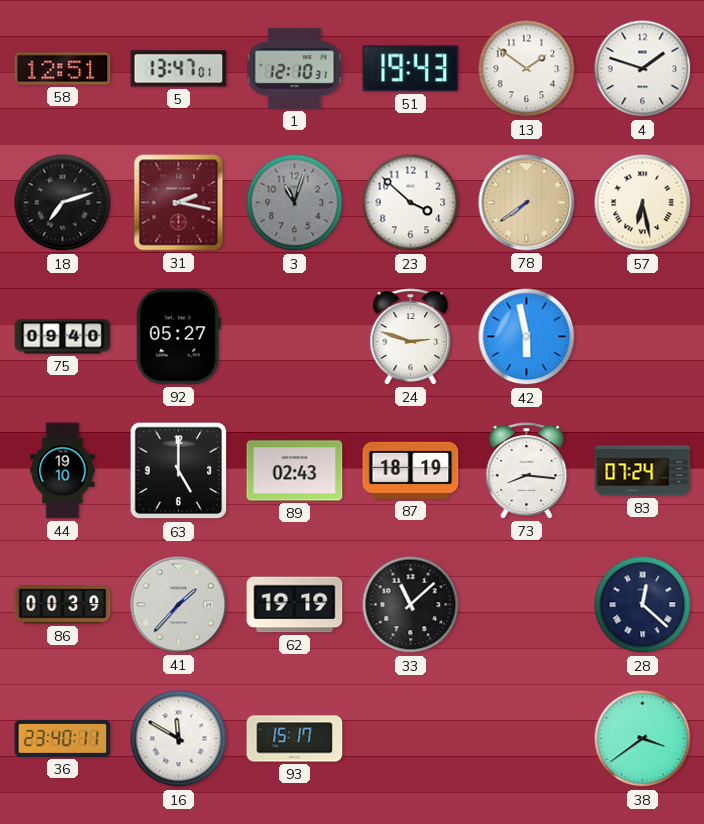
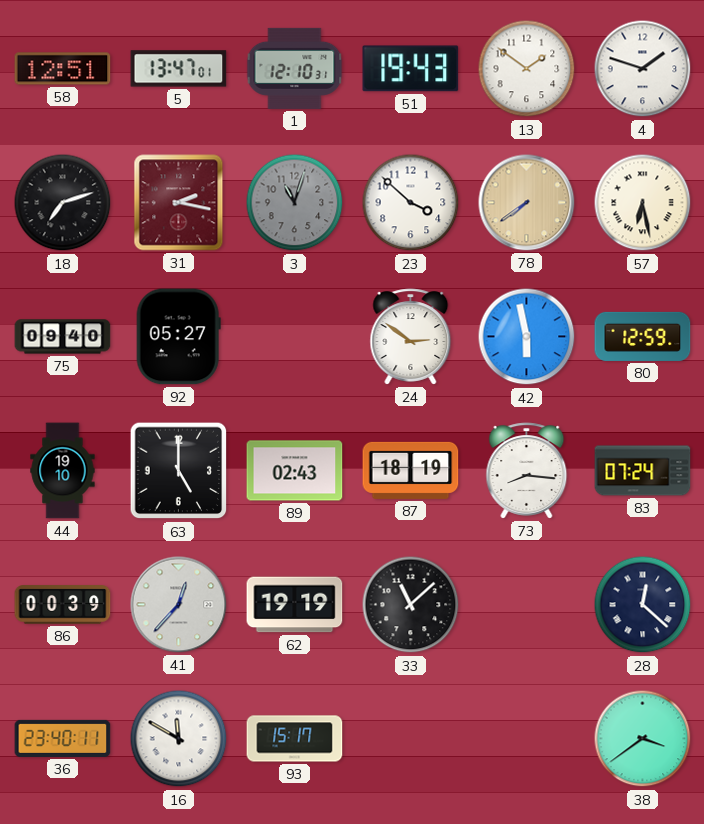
24: 2:48 -> 2:51
80: none -> 12:59
41: 1:37 -> 12:37
